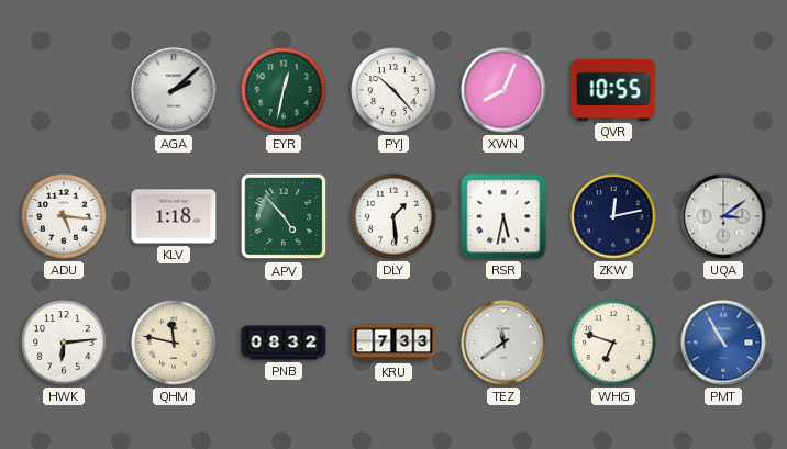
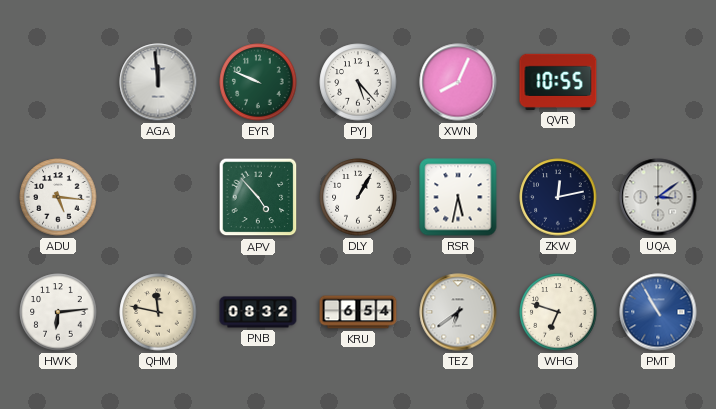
AGA: 2:08 -> 11:59
EYR: 12:32 -> 9:49
PYJ: 10:23 -> 5:23
KLV: 1:18 -> none
DLY: 1:29 -> 1:05
KRU: 7:33 -> 6:54
TEZ: 11:39 -> 6:39
